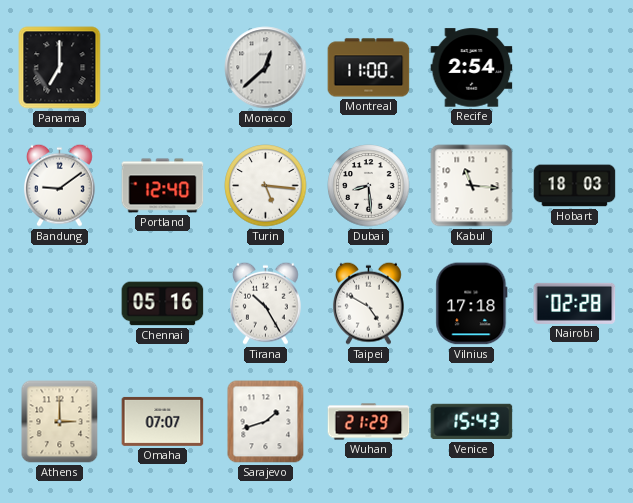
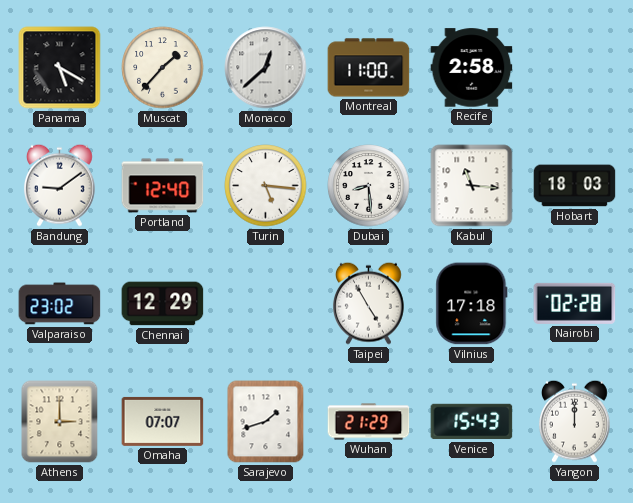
Panama: 7:00 -> 5:20
Muscat: none -> 1:37
Recife: 2:54 -> 2:58
Valparaiso: none -> 23:02
Chennai: 05:16 -> 12:29
Tirana: 10:25 -> none
Taipei: 4:50 -> 4:55
Yangon: none -> 12:00
